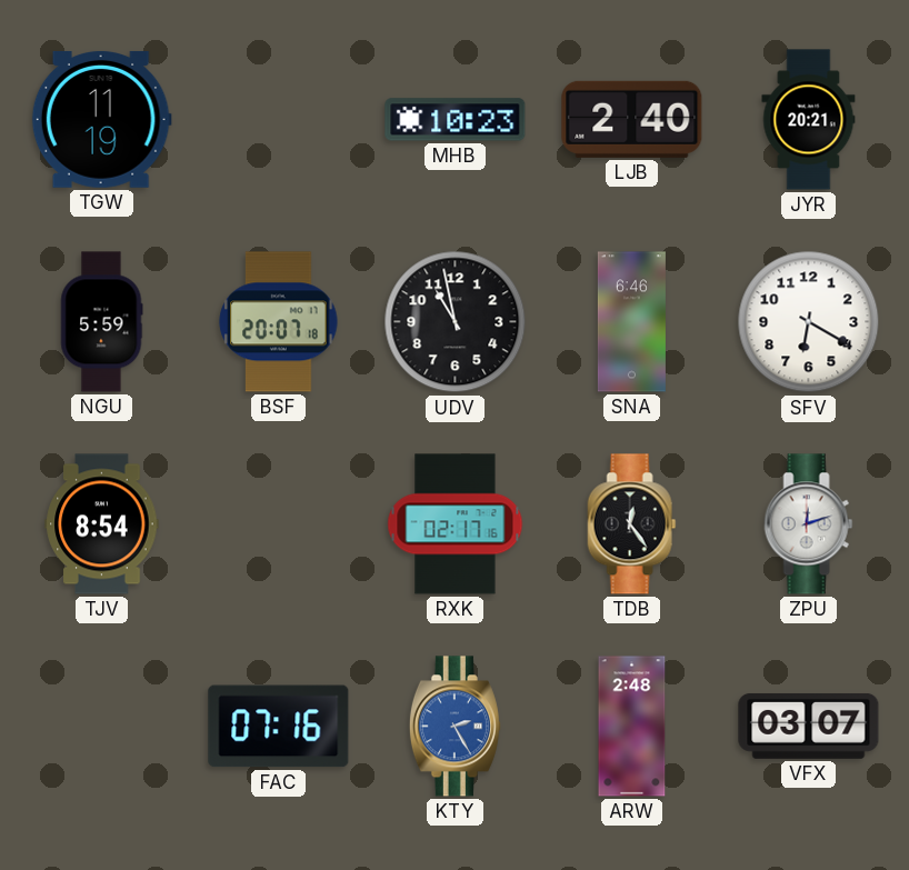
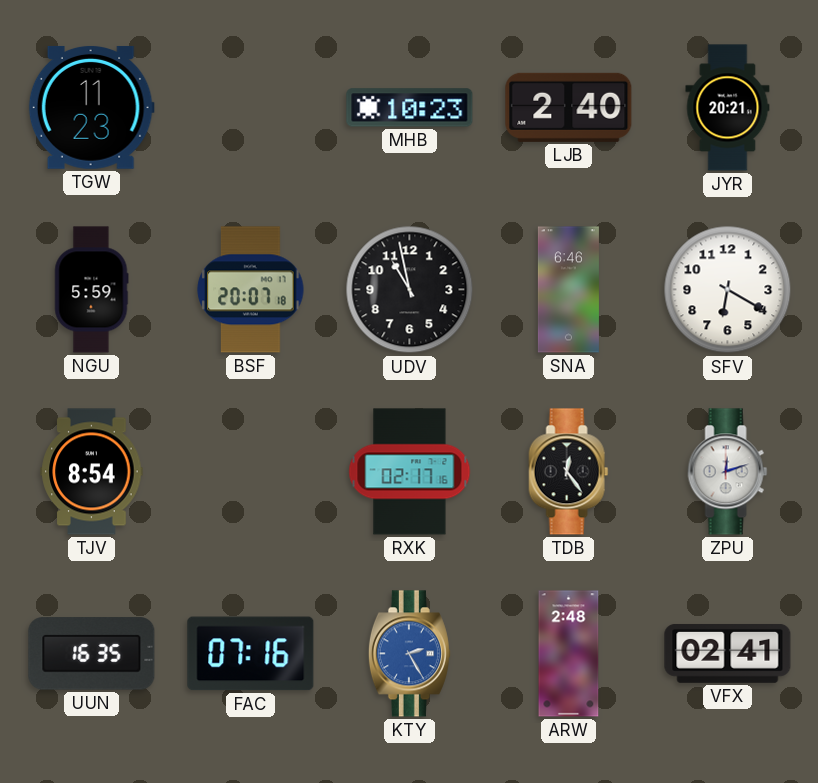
TGW: 11:19 -> 11:23
UUN: none -> 16:35
VFX: 03:07 -> 02:41
